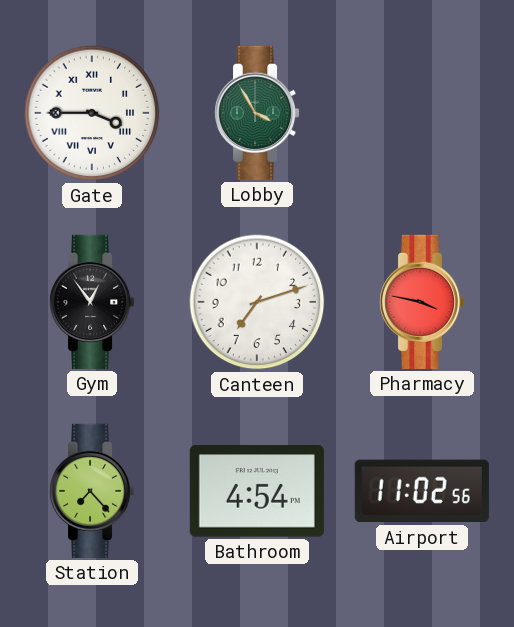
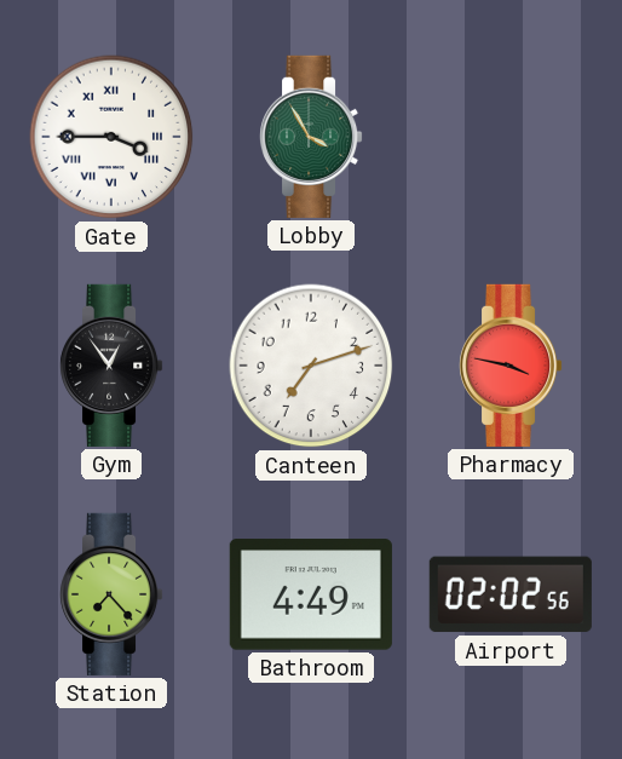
Bathroom: 4:54 -> 4:49
Airport: 11:02 -> 02:02
